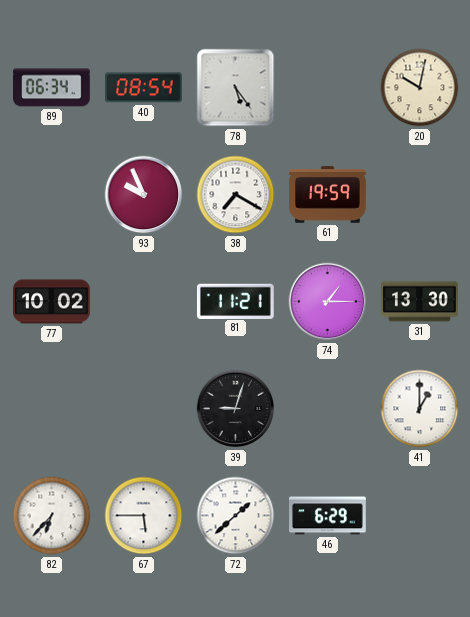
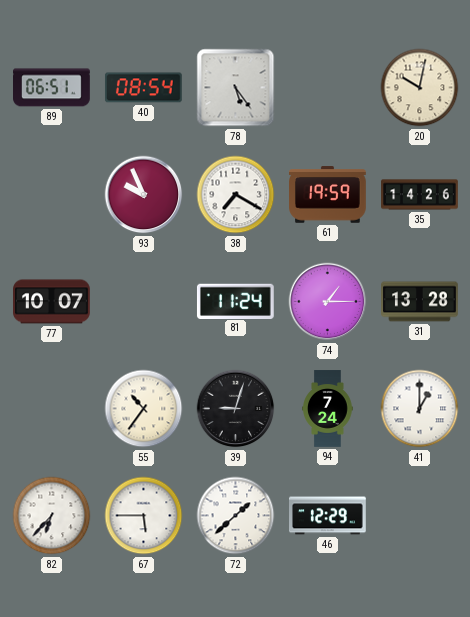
89: 06:34 -> 06:51
35: none -> 14:26
77: 10:02 -> 10:07
81: 11:21 -> 11:24
31: 13:30 -> 13:28
55: none -> 10:36
94: none -> 7:24
46: 6:29 -> 12:29
